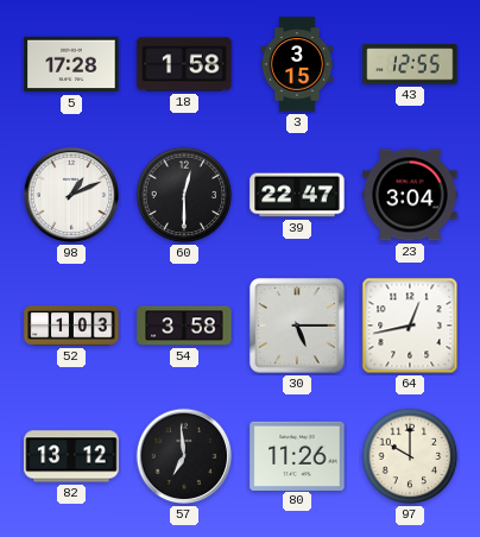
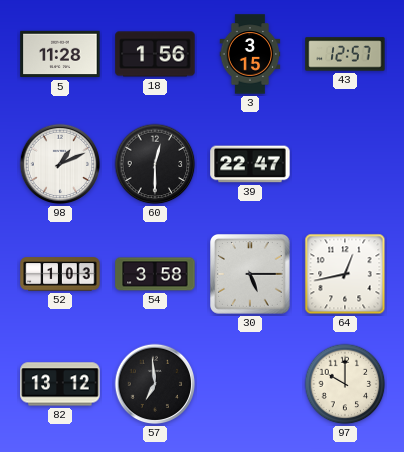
5: 17:28 -> 11:28
18: 1:58 -> 1:56
43: 12:55 -> 12:57
23: 3:04 -> none
80: 11:26 -> none
